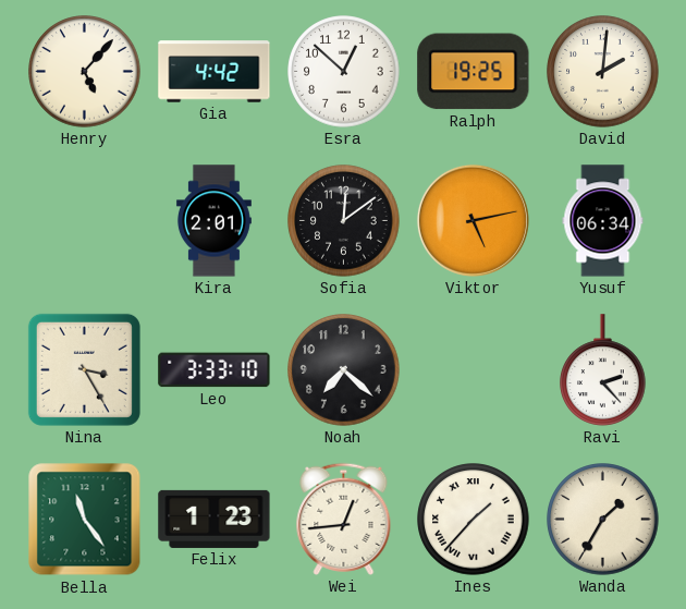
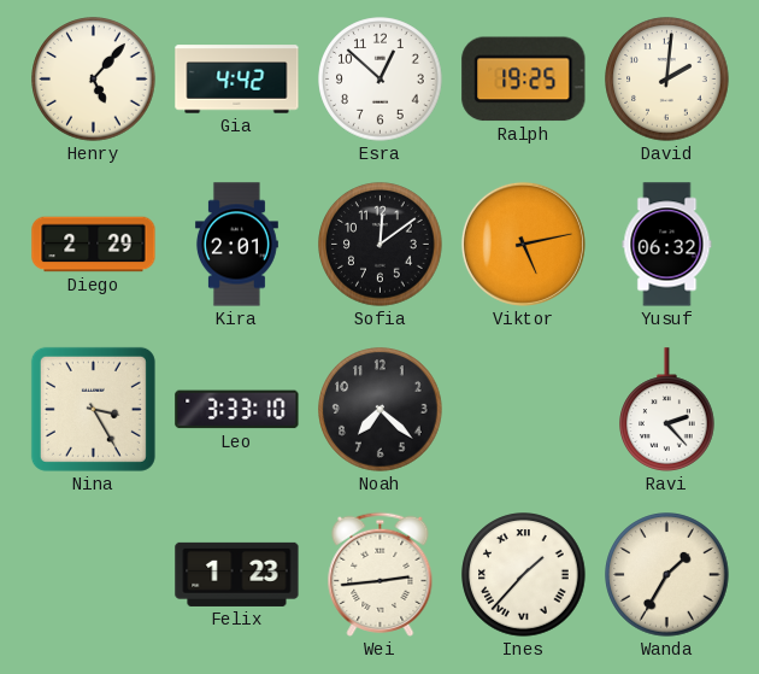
Diego: none -> 2:29
Yusuf: 06:34 -> 06:32
Bella: 11:24 -> none
Wei: 12:44 -> 2:44
